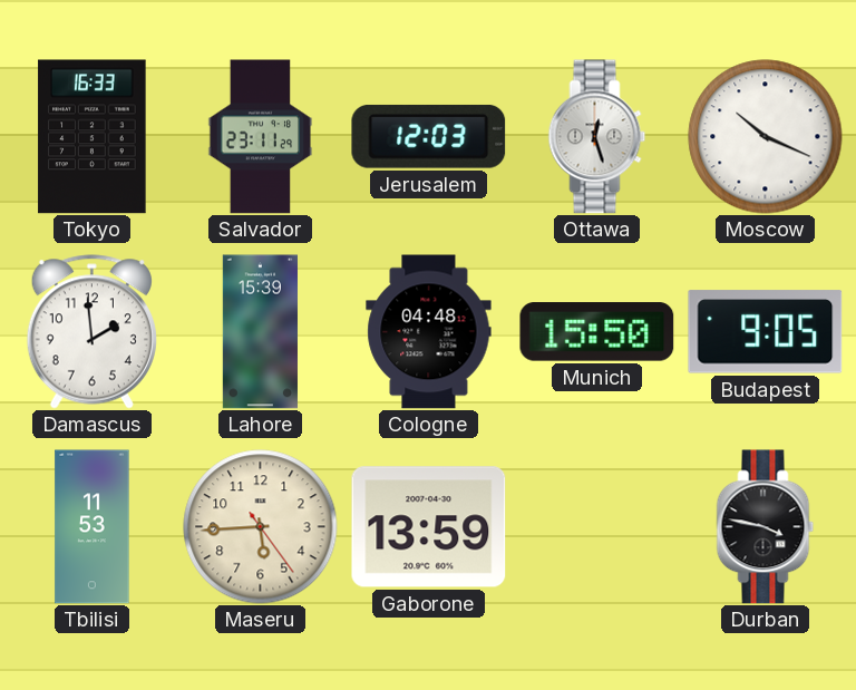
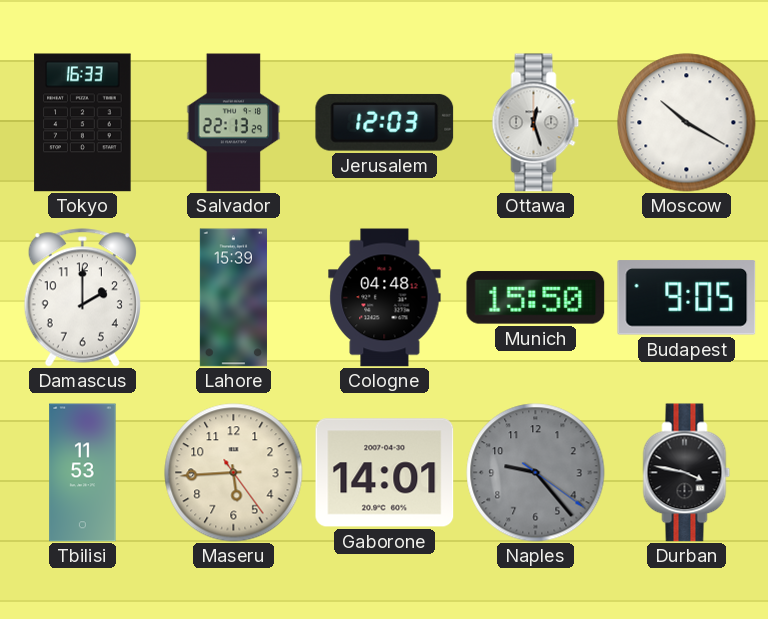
Salvador: 23:11 -> 22:13
Moscow: 10:19 -> 10:20
Damascus: 1:59 -> 2:00
Gaborone: 13:59 -> 14:01
Naples: none -> 9:23
